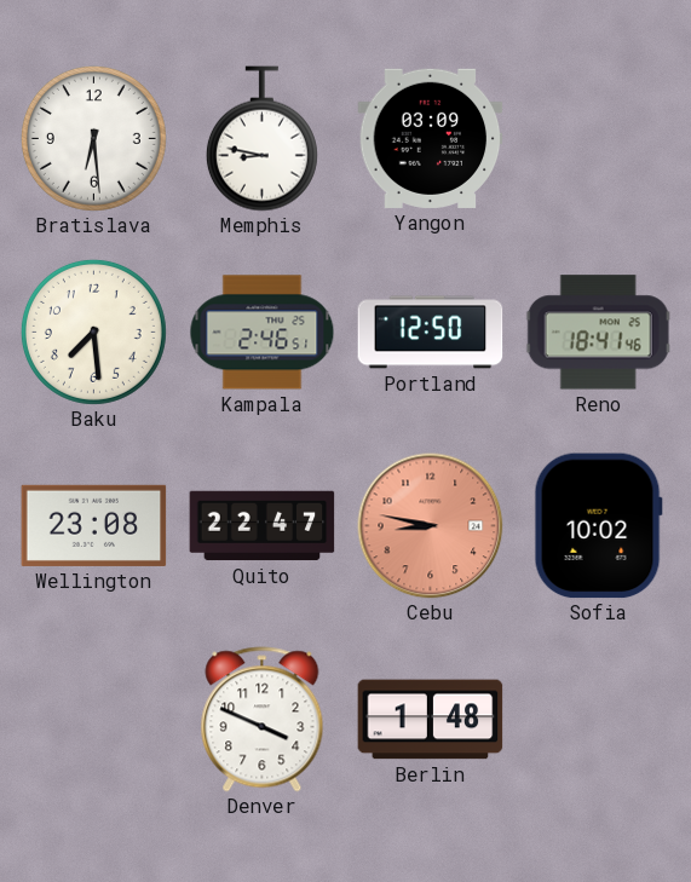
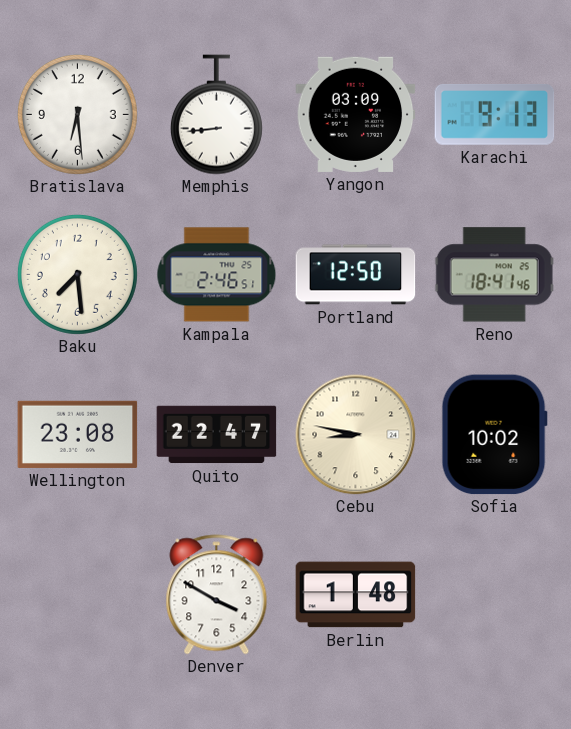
Memphis: 8:47 -> 8:44
Karachi: none -> 9:13
Cebu dial: salmon -> cream
Denver: 3:49 -> 3:50
